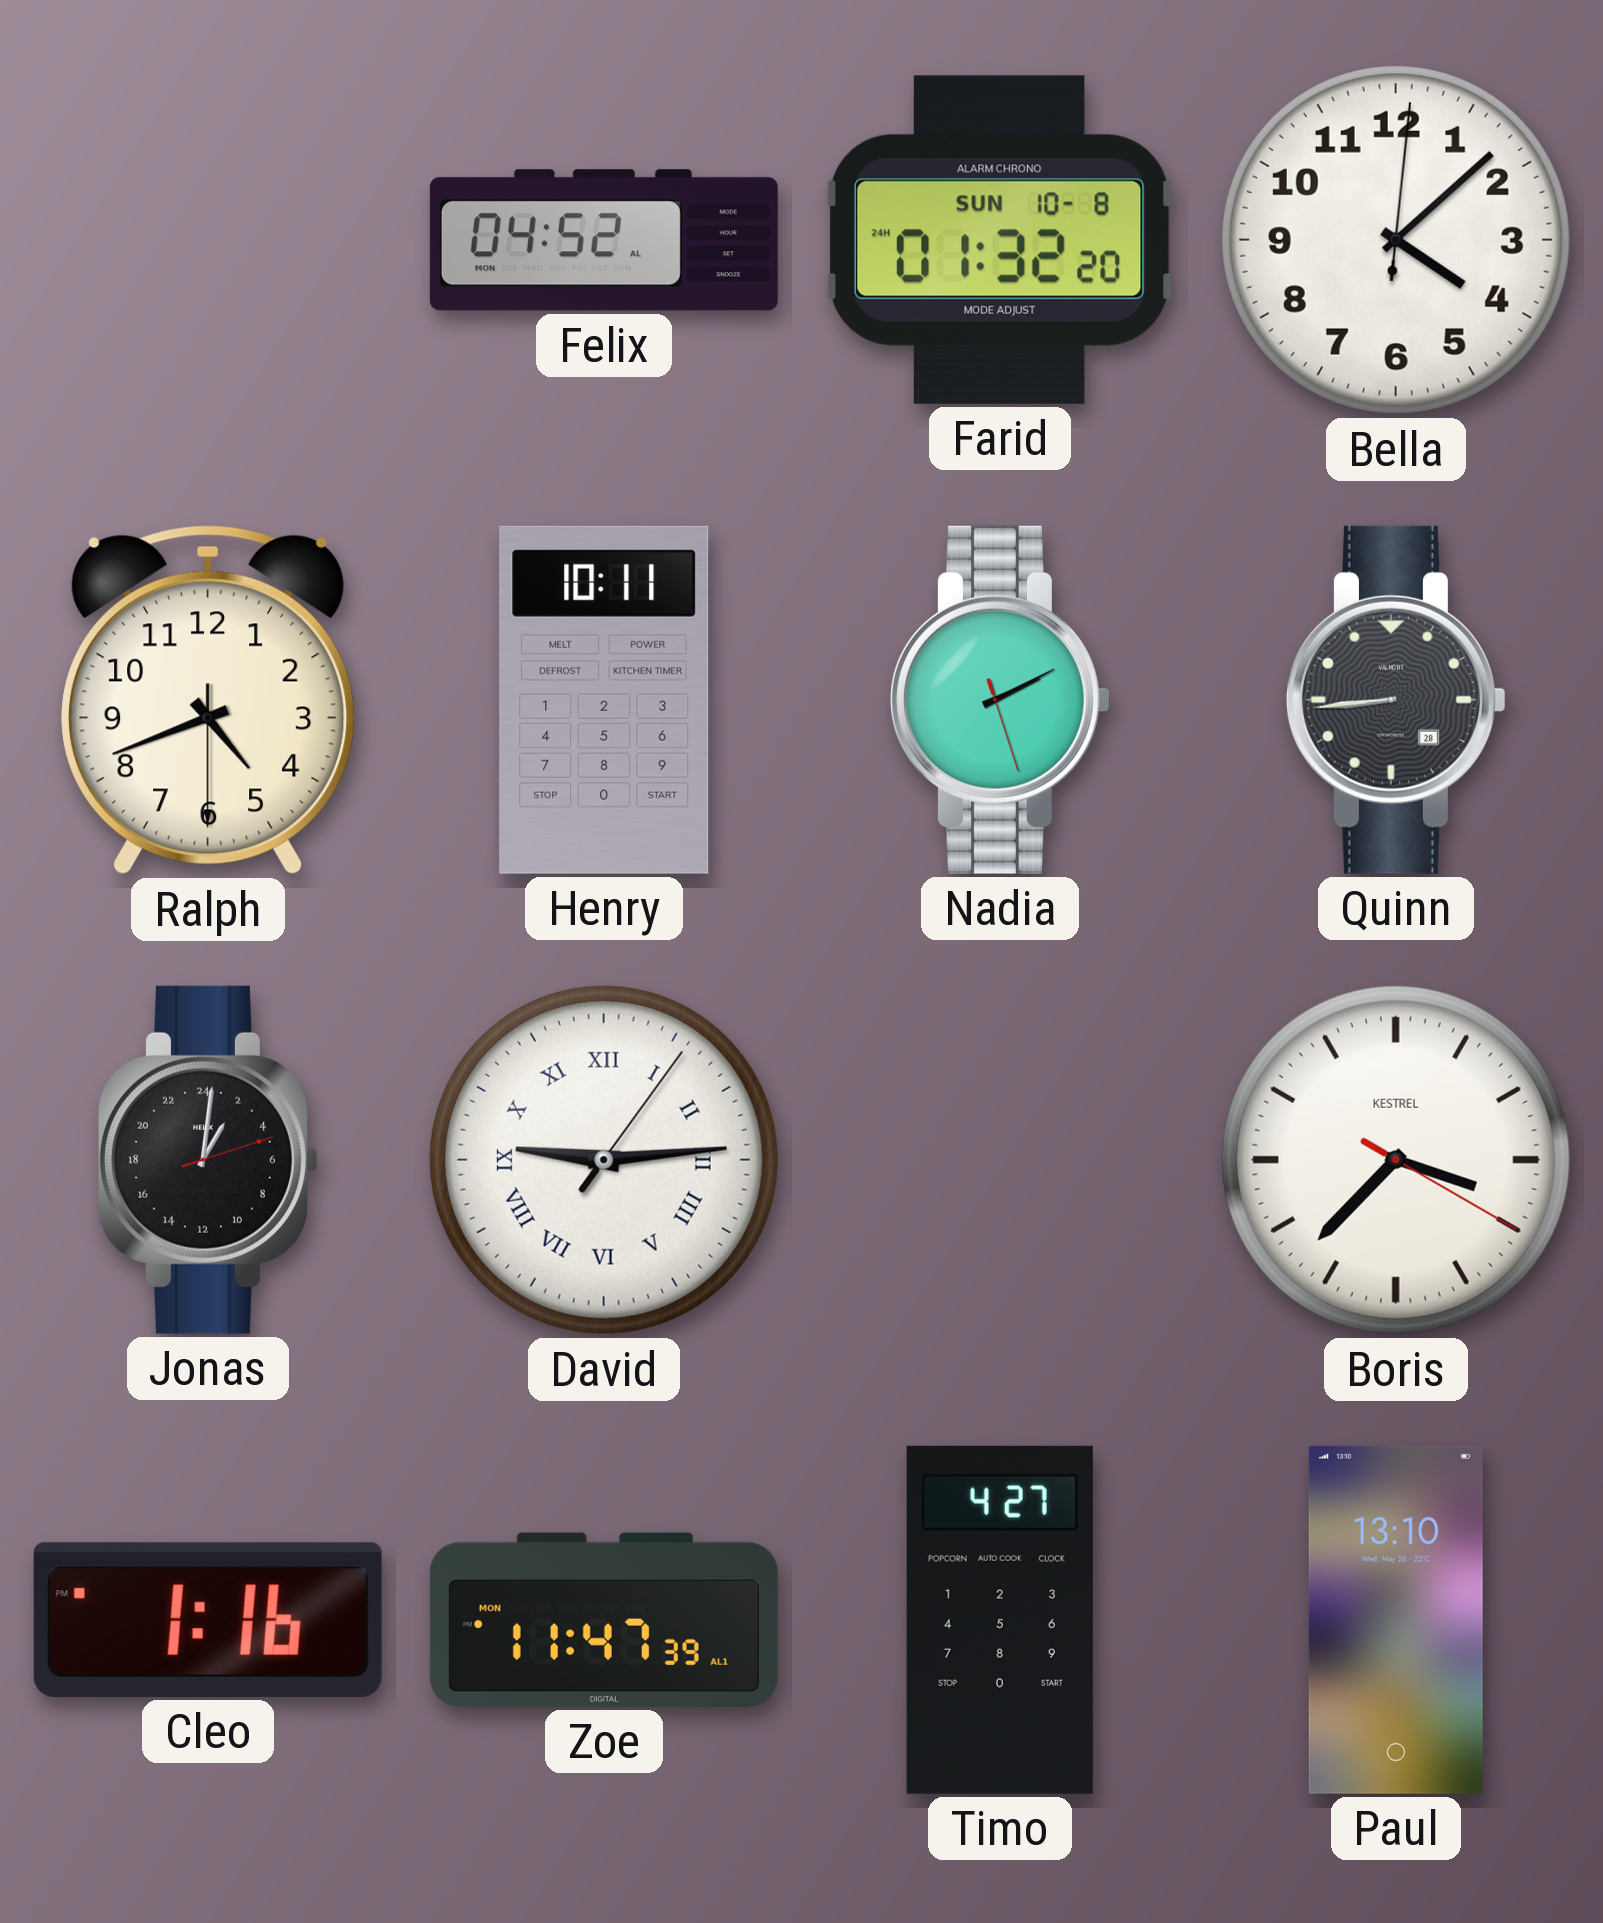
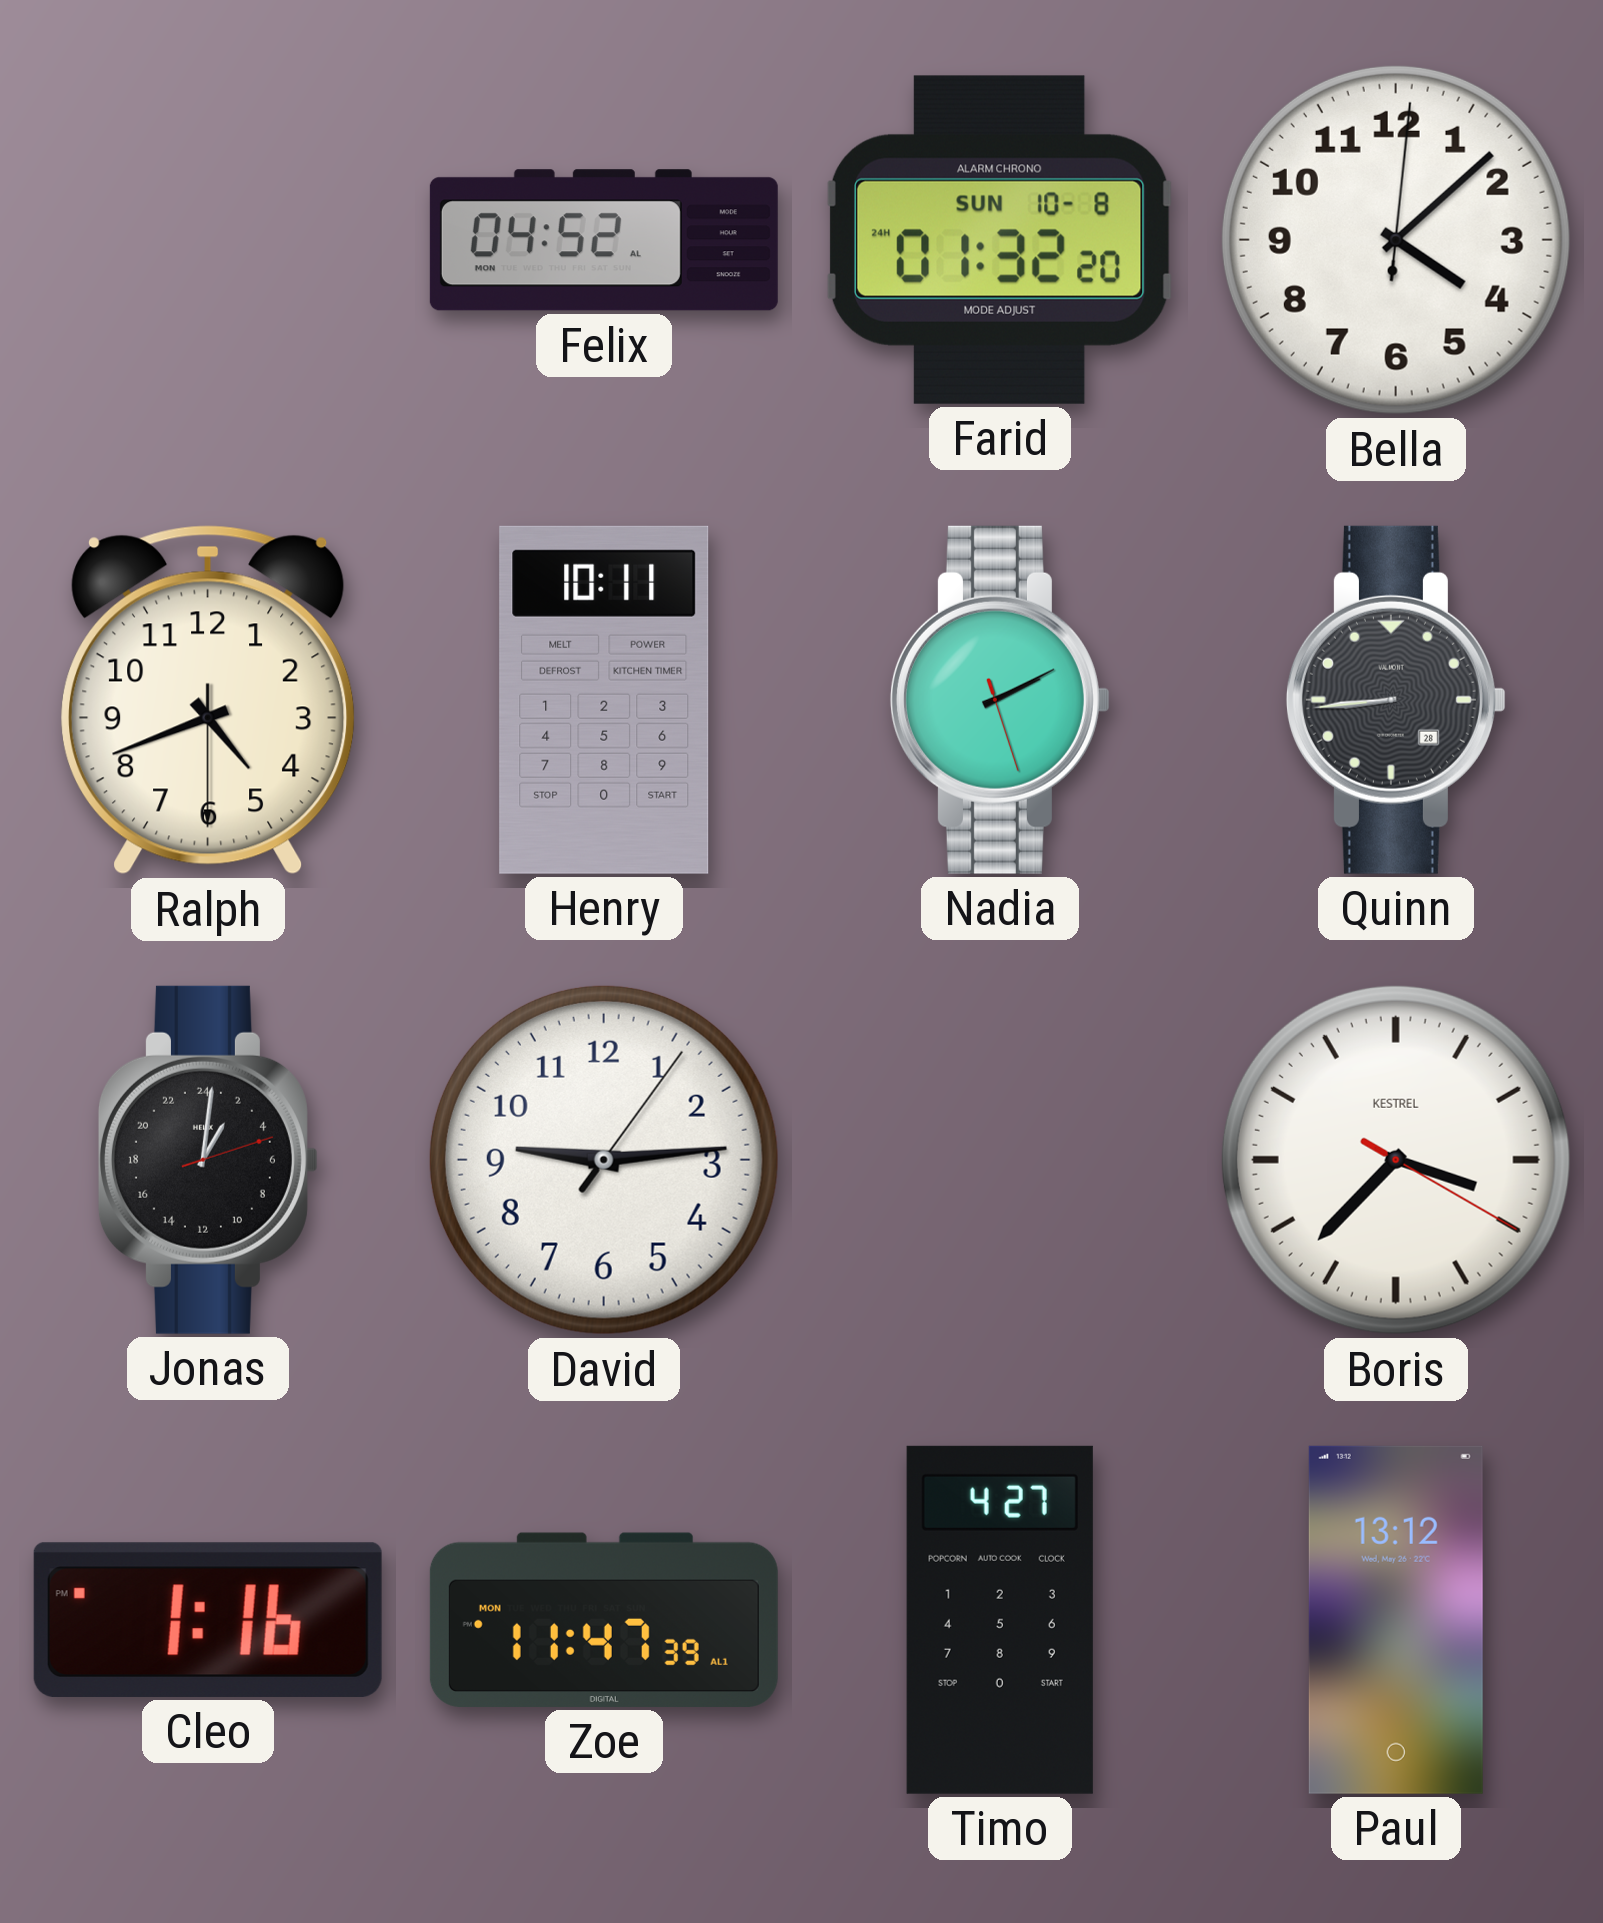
David numerals: Roman -> Arabic
Paul: 13:10 -> 13:12
